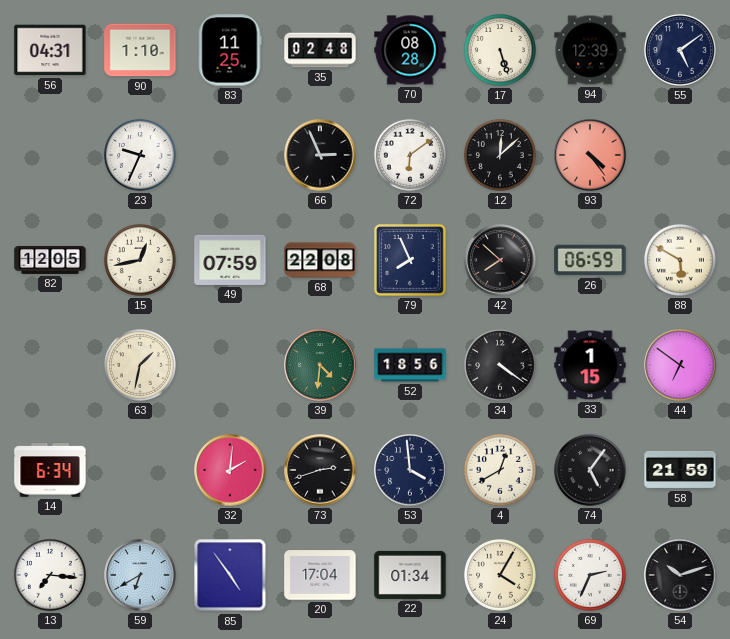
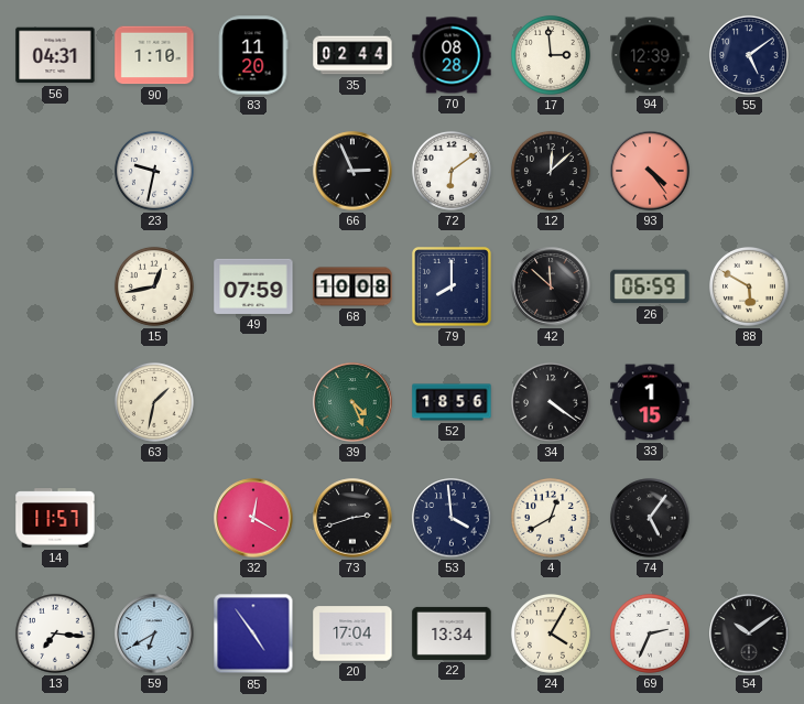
83: 11:25 -> 11:20
35: 02:48 -> 02:44
17: 5:27 -> 2:59
23: 9:34 -> 9:32
82: 12:05 -> none
68: 22:08 -> 10:08
79: 7:56 -> 8:00
42: 7:52 -> 11:52
39: 4:31 -> 4:26
44: 6:51 -> none
14: 6:34 -> 11:57
32: 2:01 -> 12:20
58: 21:59 -> none
22: 01:34 -> 13:34
54: 10:12 -> 10:09
